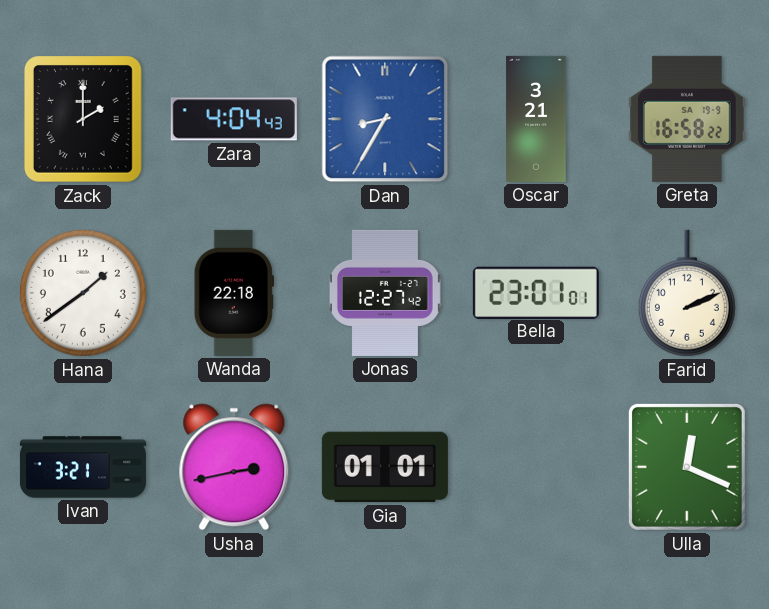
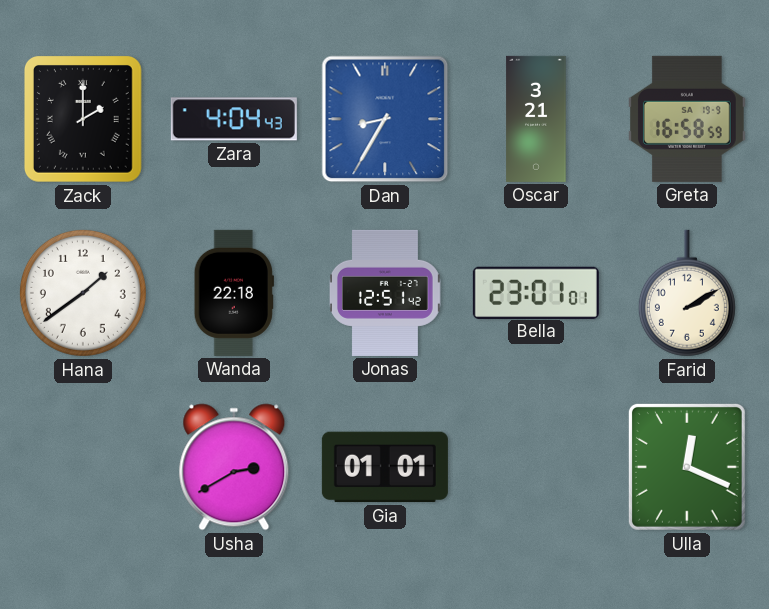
Greta: 16:58:22 -> 16:58:59
Jonas: 12:27 -> 12:51
Farid: 2:11 -> 2:10
Ivan: 3:21 -> none
Usha: 2:43 -> 2:40
